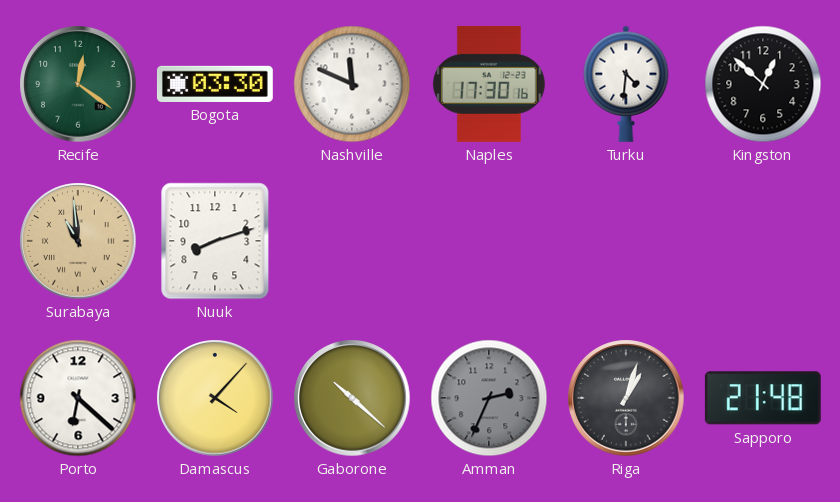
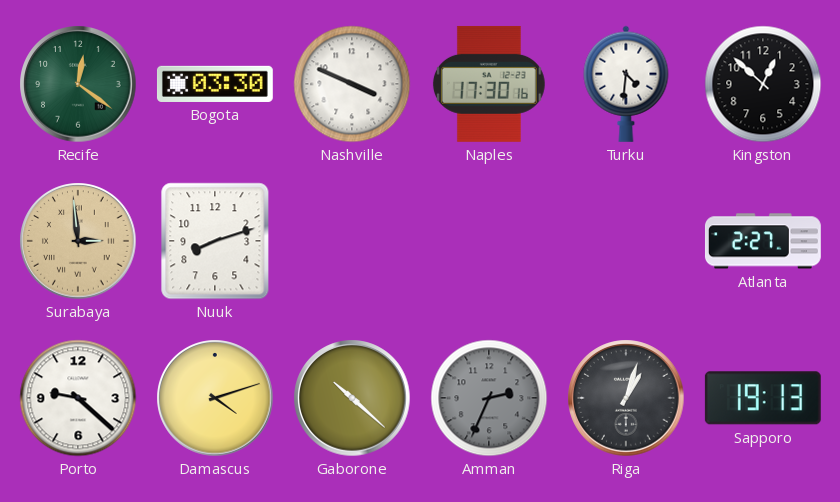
Nashville: 11:49 -> 3:49
Surabaya: 10:59 -> 2:59
Atlanta: none -> 2:27
Porto: 6:22 -> 9:22
Damascus: 4:07 -> 4:12
Sapporo: 21:48 -> 19:13
